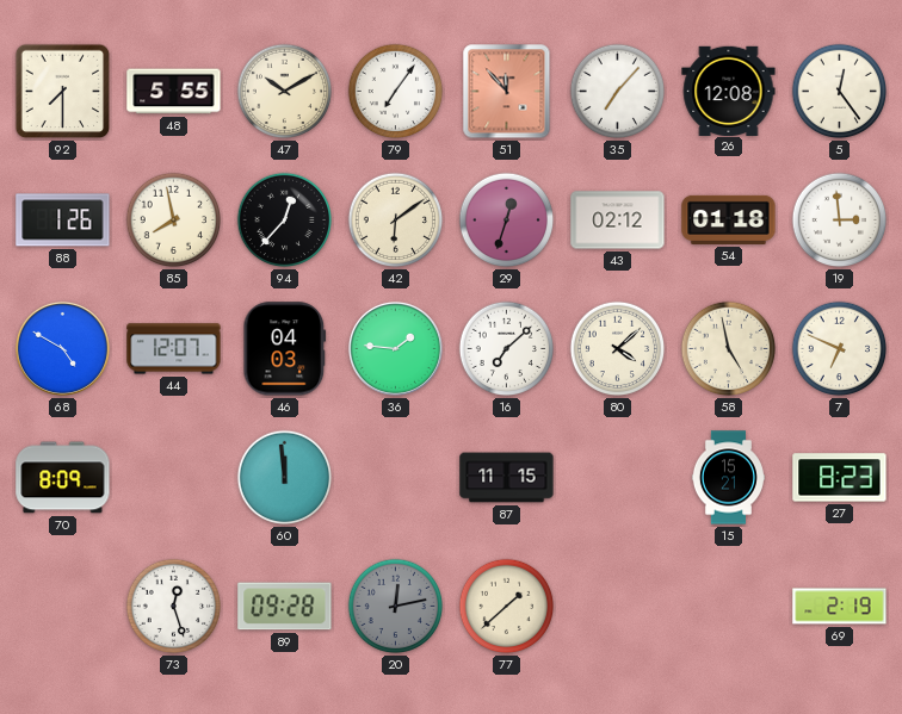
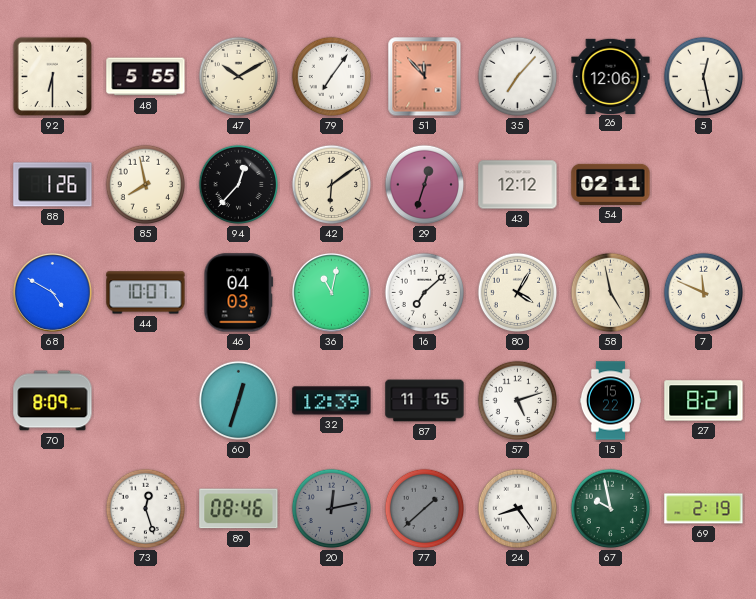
92: 7:30 -> 6:30
26: 12:08 -> 12:06
5: 12:24 -> 12:28
43: 02:12 -> 12:12
54: 01:18 -> 02:11
19: 2:59 -> none
44: 12:07 -> 10:07
36: 1:46 -> 11:02
80: 4:08 -> 4:05
7: 6:49 -> 11:49
60: 11:59 -> 12:33
32: none -> 12:39
57: none -> 5:12
15: 15:21 -> 15:22
27: 8:23 -> 8:21
89: 09:28 -> 08:46
77 dial: cream -> grey
24: none -> 8:24
67: none -> 9:58
